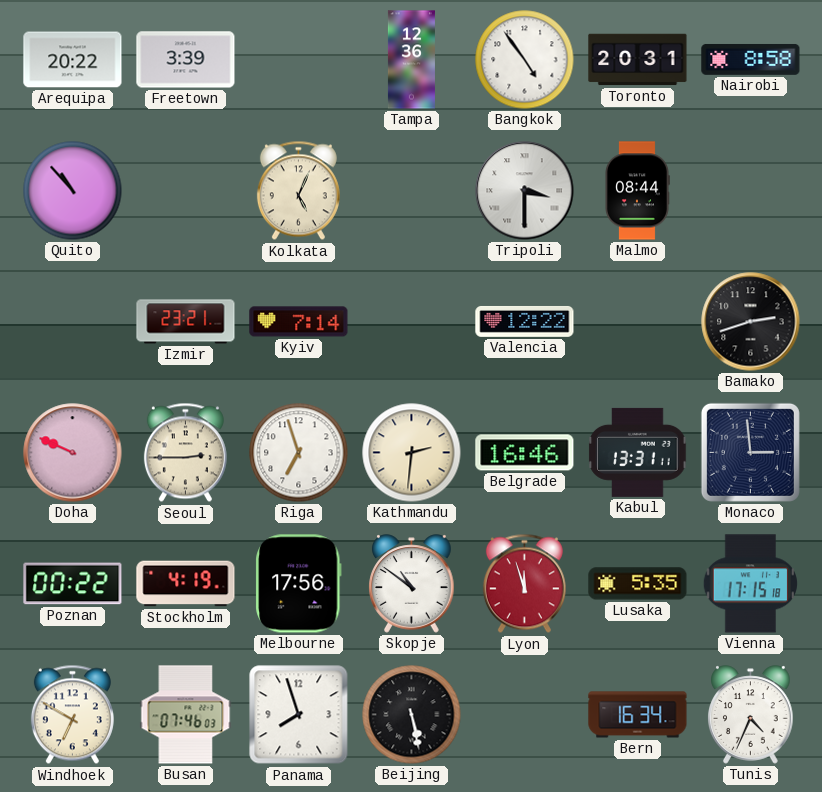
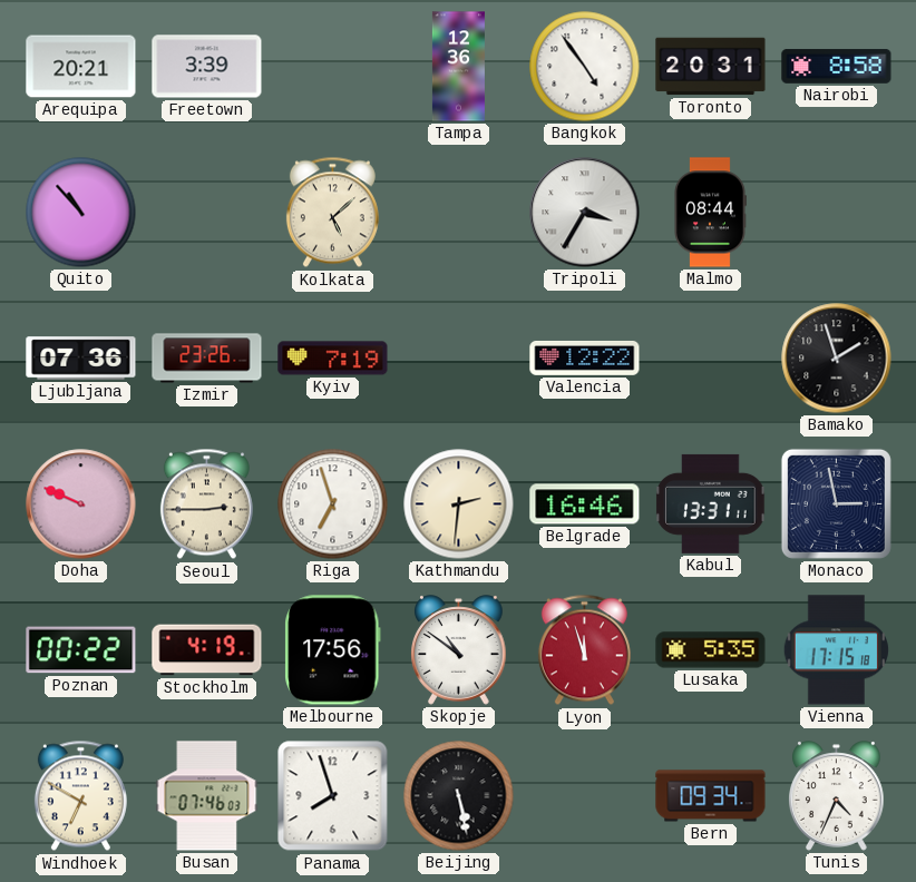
Arequipa: 20:22 -> 20:21
Kolkata: 5:04 -> 5:08
Tripoli: 3:30 -> 3:35
Ljubljana: none -> 07:36
Izmir: 23:21 -> 23:26
Kyiv: 7:14 -> 7:19
Bamako: 2:42 -> 1:57
Monaco: 2:59 -> 2:58
Bern: 16:34 -> 09:34
